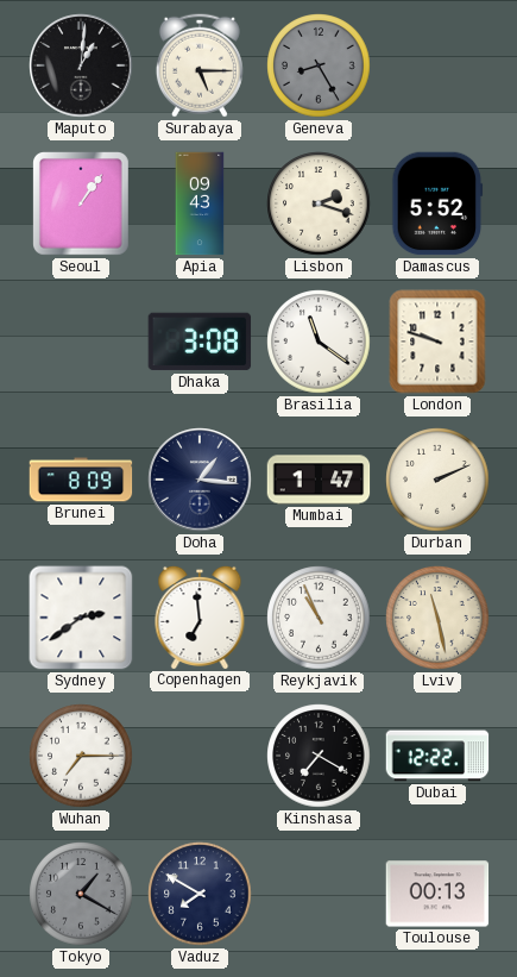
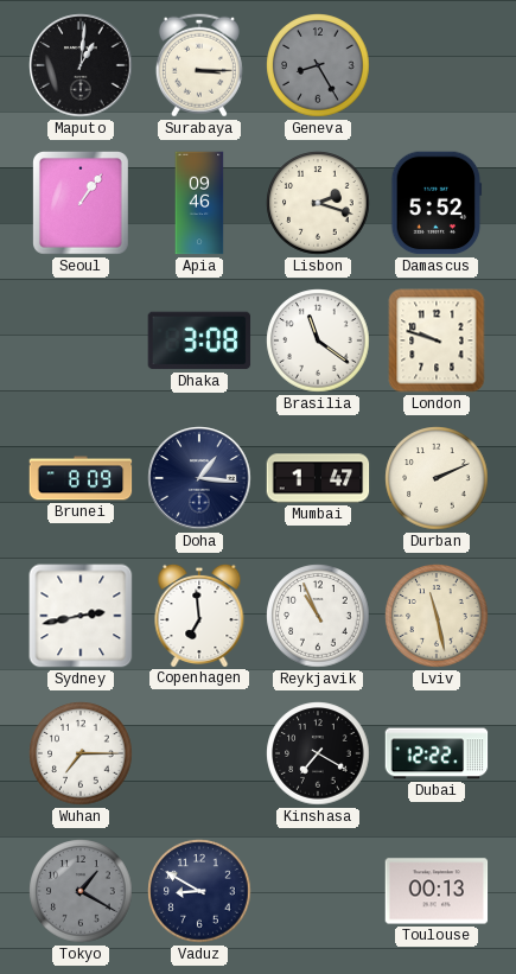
Surabaya: 5:15 -> 3:15
Apia: 09:43 -> 09:46
Sydney: 2:39 -> 2:43
Vaduz: 7:50 -> 8:50
